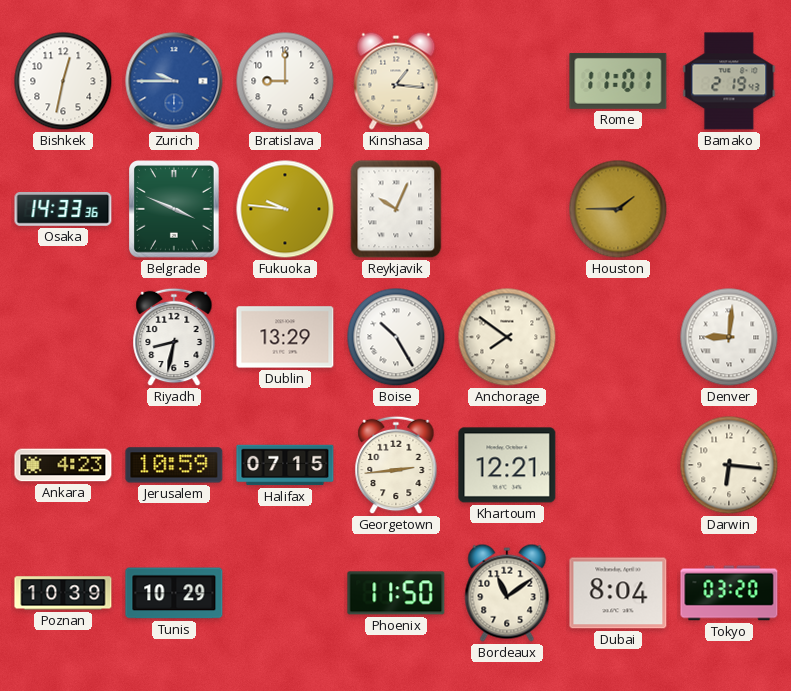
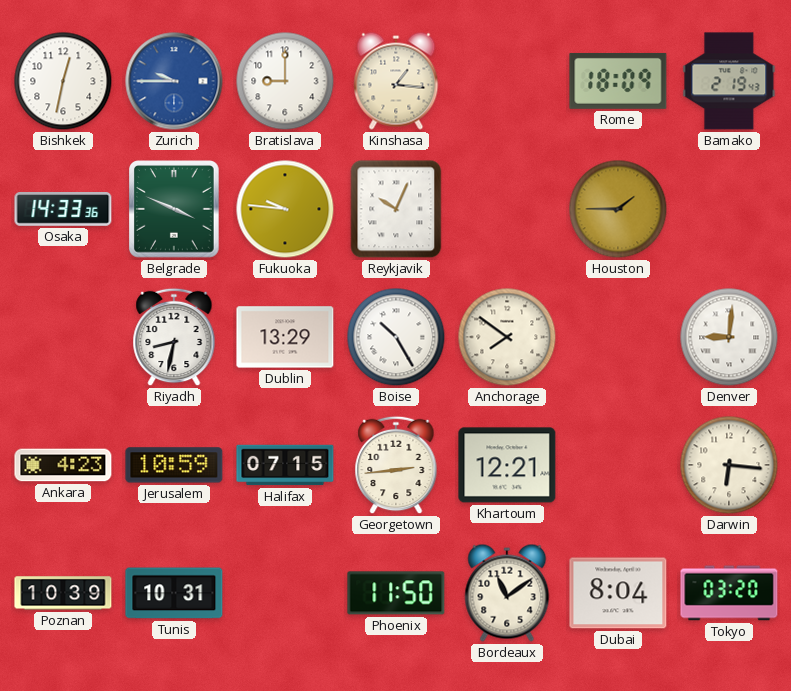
Rome: 11:01 -> 18:09
Tunis: 10:29 -> 10:31
